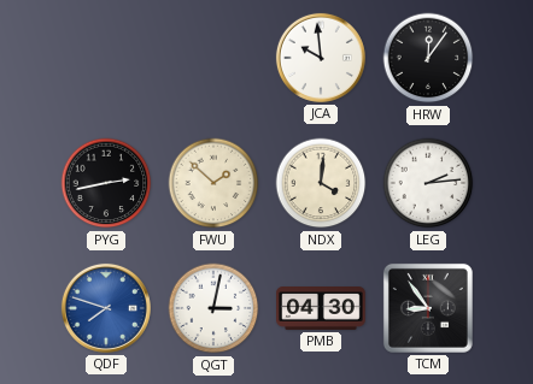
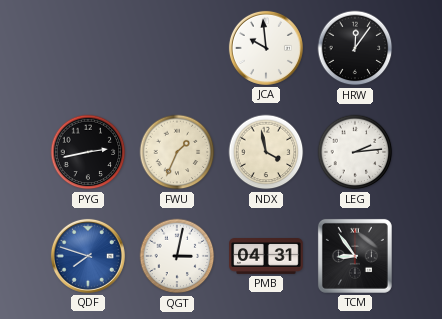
FWU: 1:52 -> 1:34
NDX: 4:01 -> 3:58
PMB: 04:30 -> 04:31
